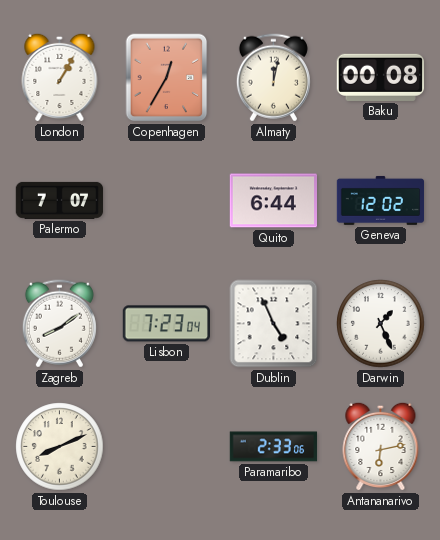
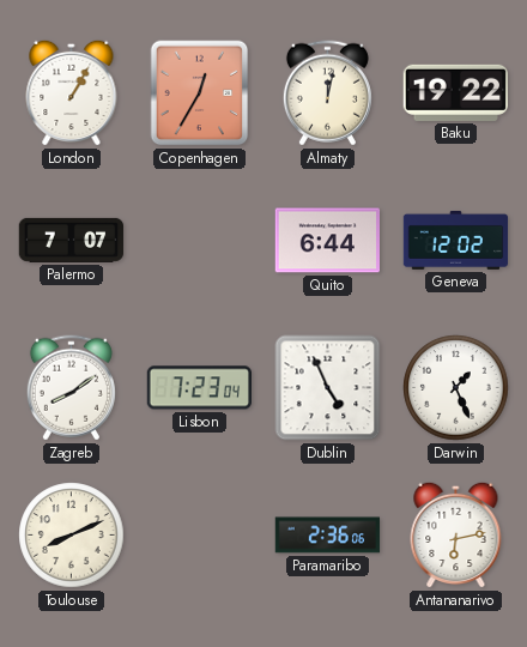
Baku: 00:08 -> 19:22
Paramaribo: 2:33 -> 2:36
